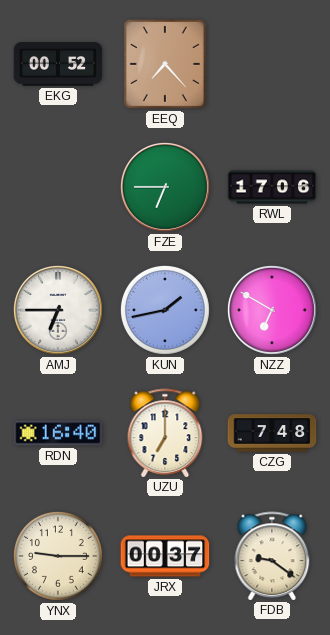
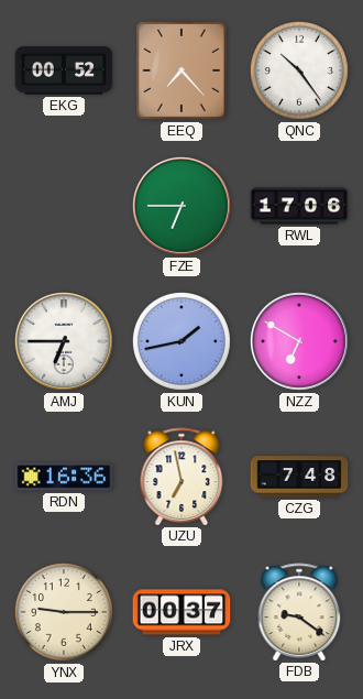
QNC: none -> 10:24
RDN: 16:40 -> 16:36
UZU: 7:00 -> 6:58
